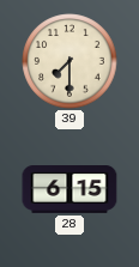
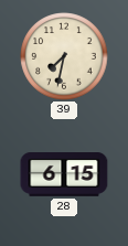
39: 7:30 -> 7:32
